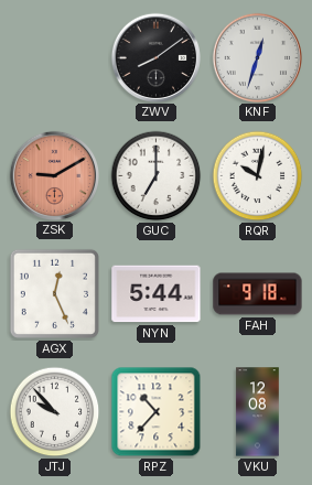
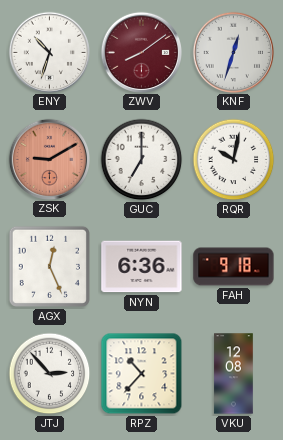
ENY: none -> 10:33
ZWV dial: black -> burgundy
NYN: 5:44 -> 6:36
JTJ: 9:53 -> 2:53
